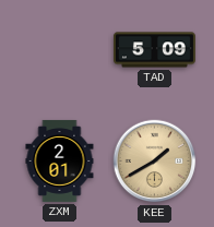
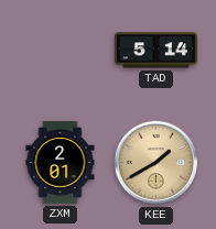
TAD: 5:09 -> 5:14
